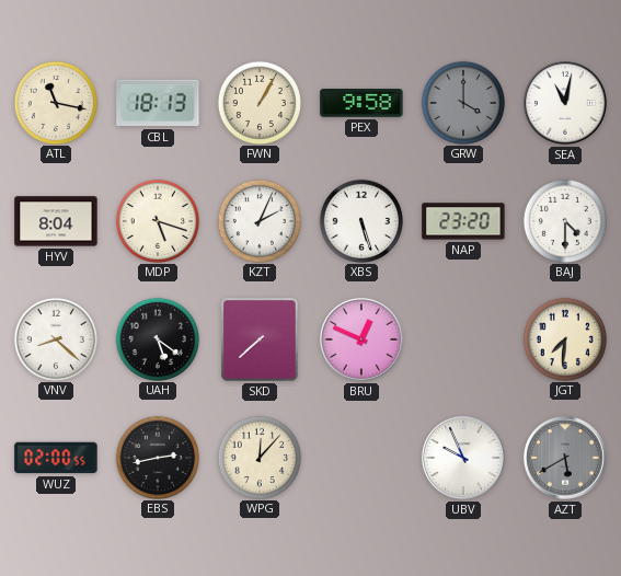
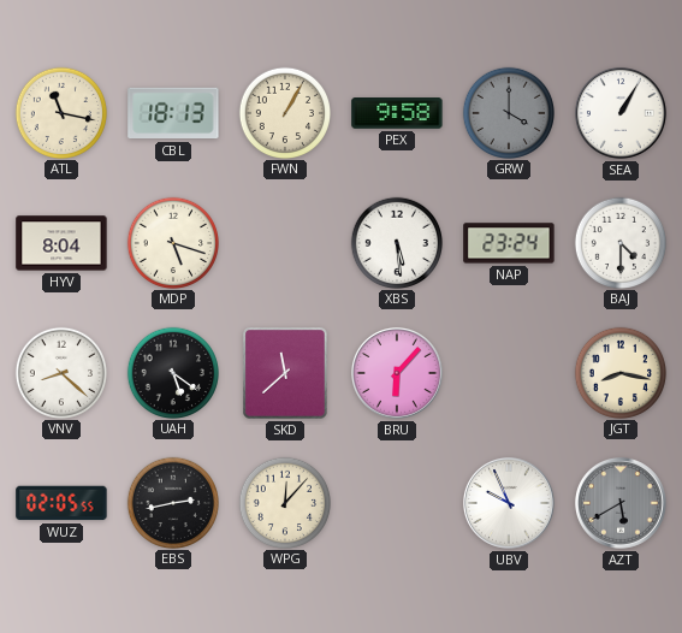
SEA: 11:02 -> 1:05
KZT: 2:04 -> none
XBS: 5:27 -> 5:29
NAP: 23:20 -> 23:24
SKD: 7:38 -> 11:38
BRU: 12:49 -> 6:07
JGT: 7:31 -> 8:17
WUZ: 02:00 -> 02:05
